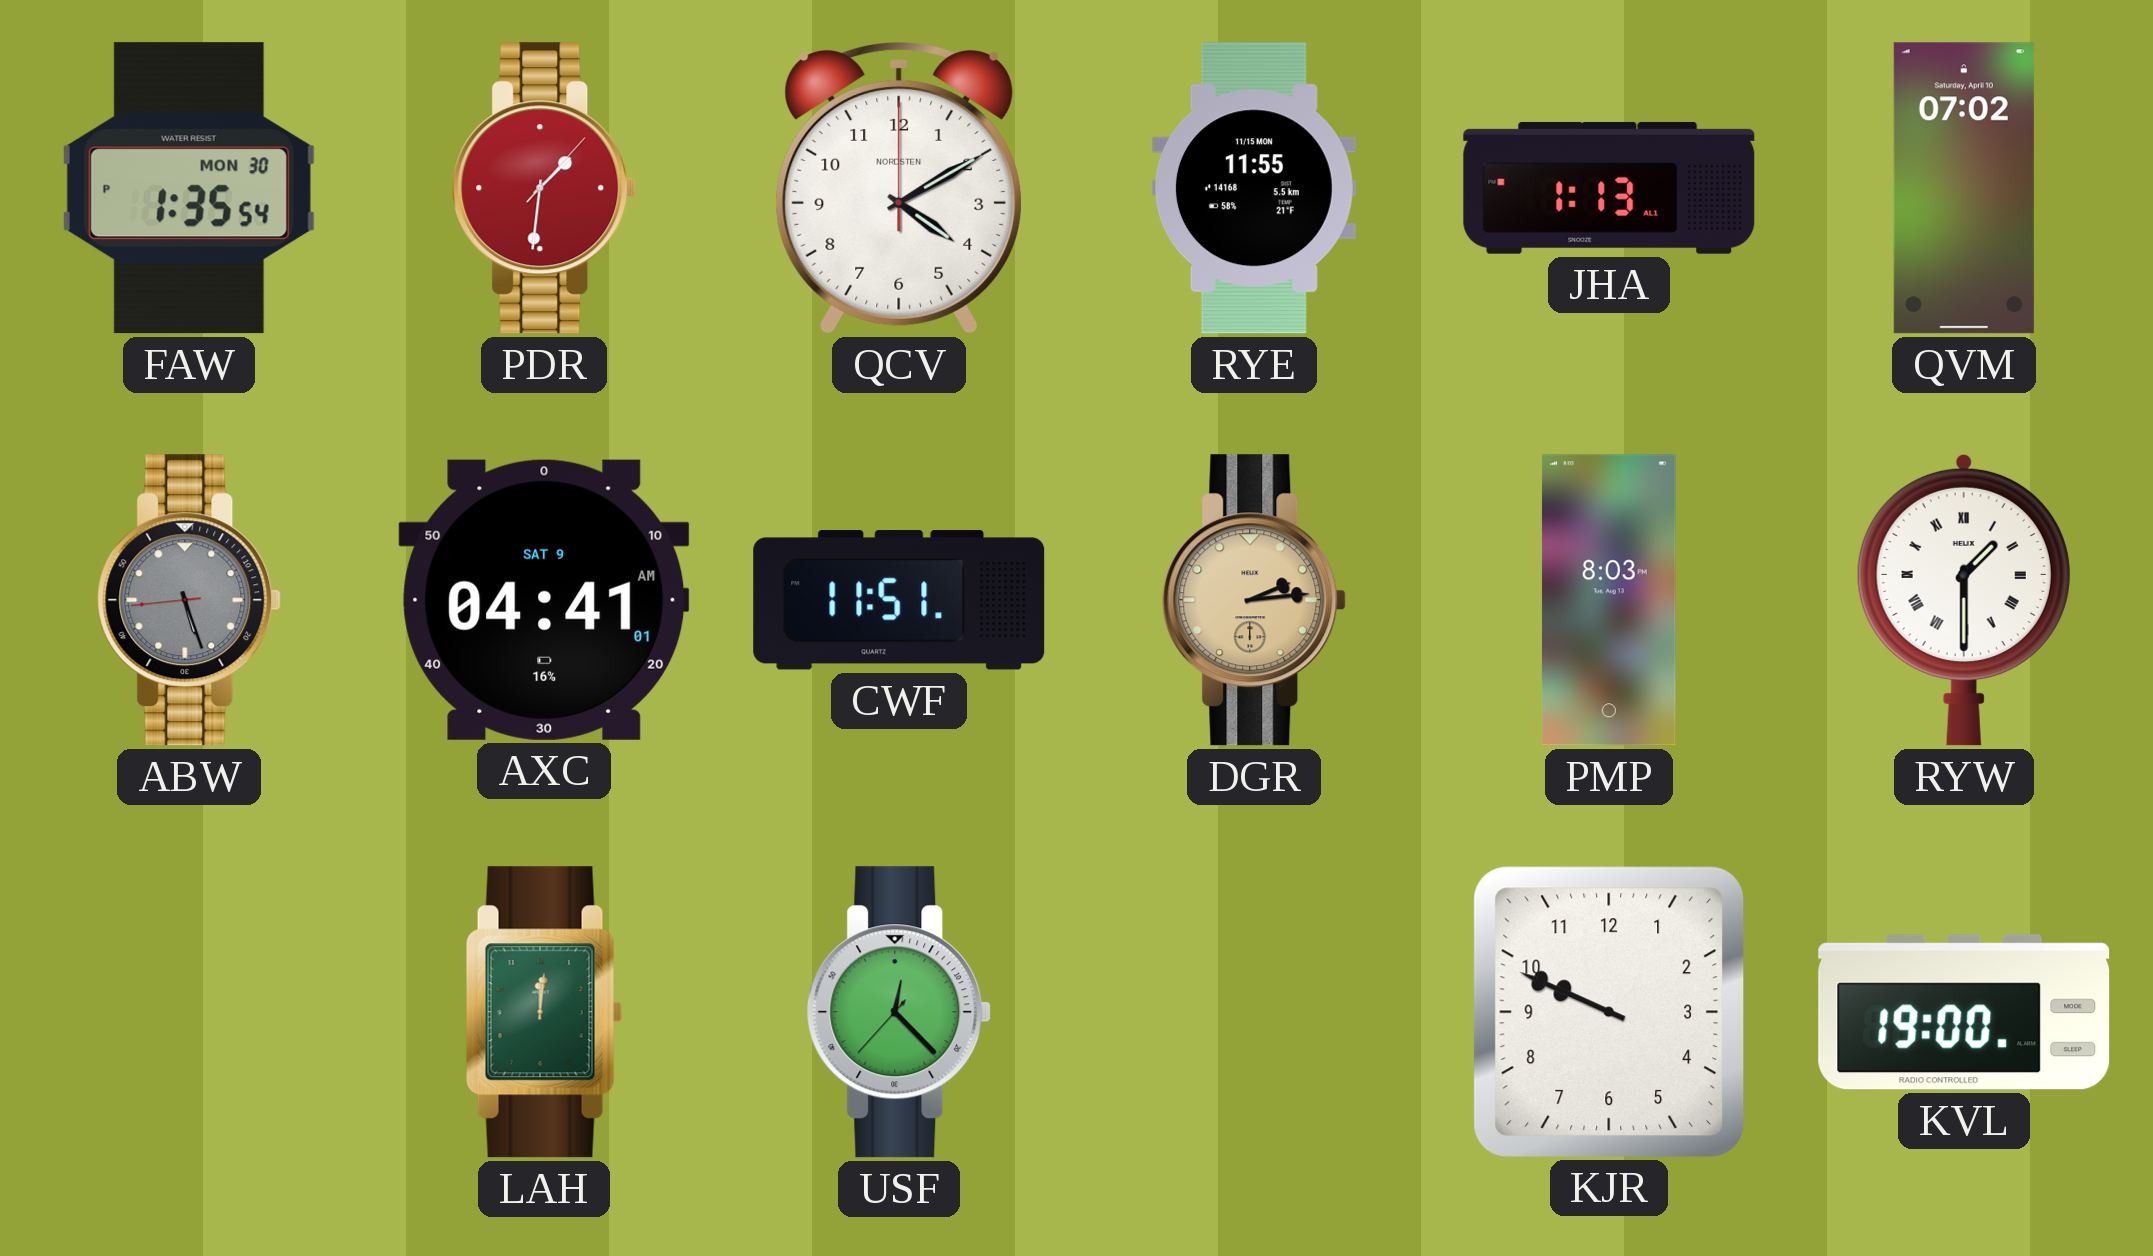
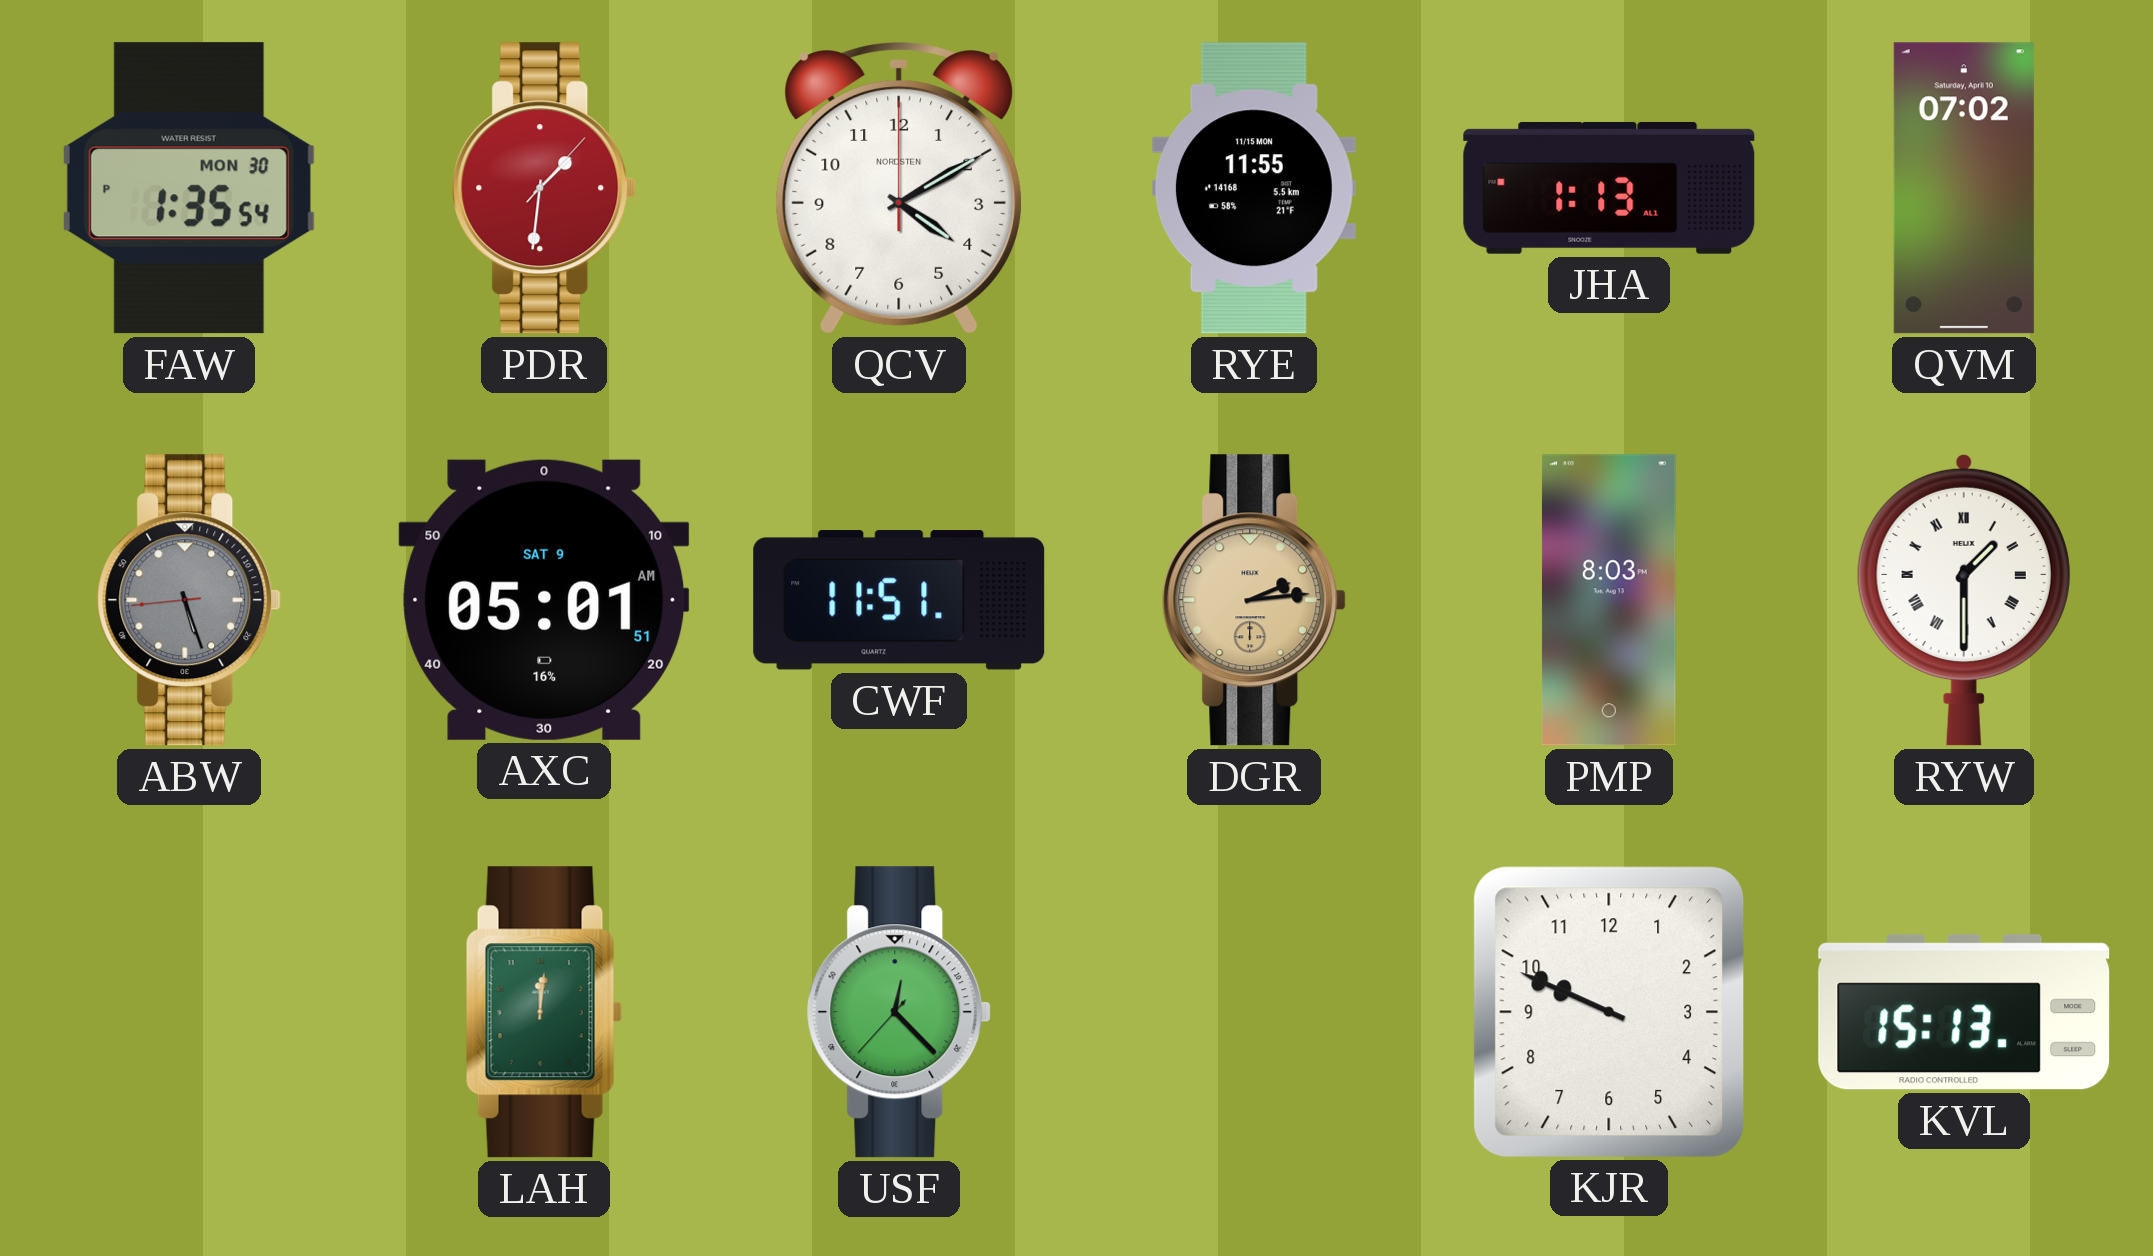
AXC: 04:41 -> 05:01
KVL: 19:00 -> 15:13
